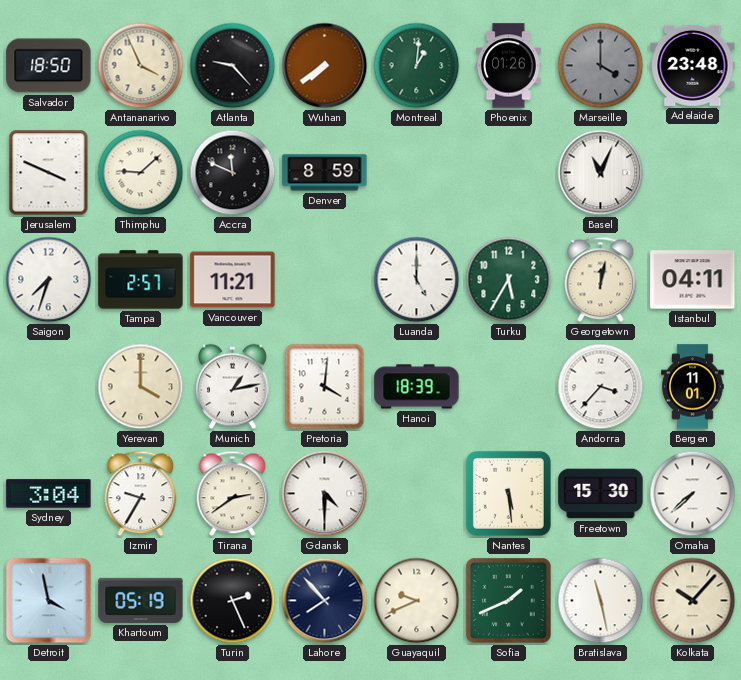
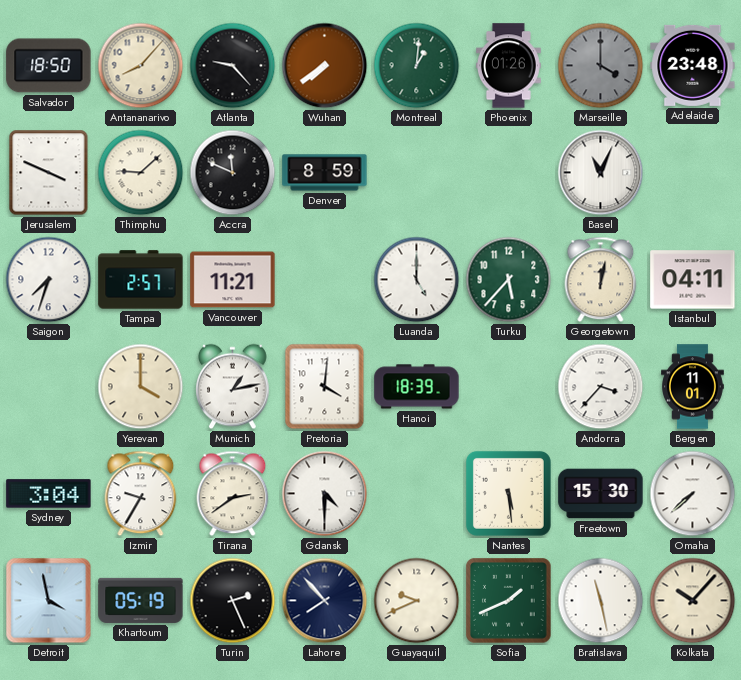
Antananarivo: 3:56 -> 8:07
Turku: 5:35 -> 5:37
